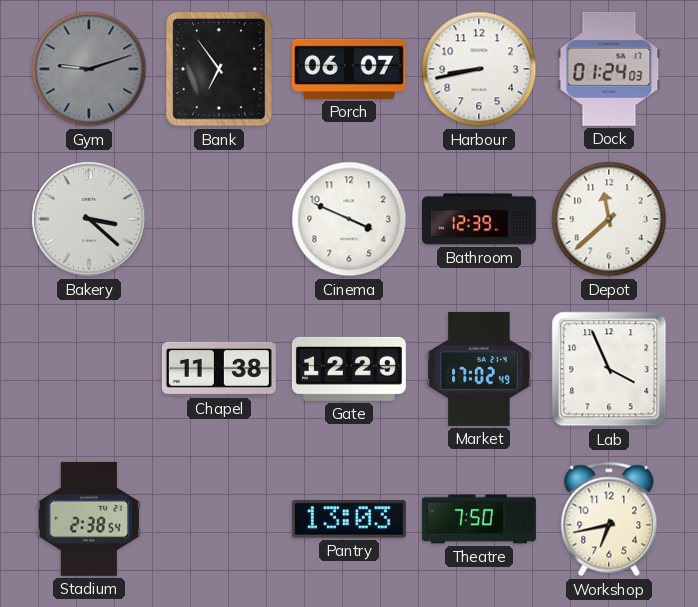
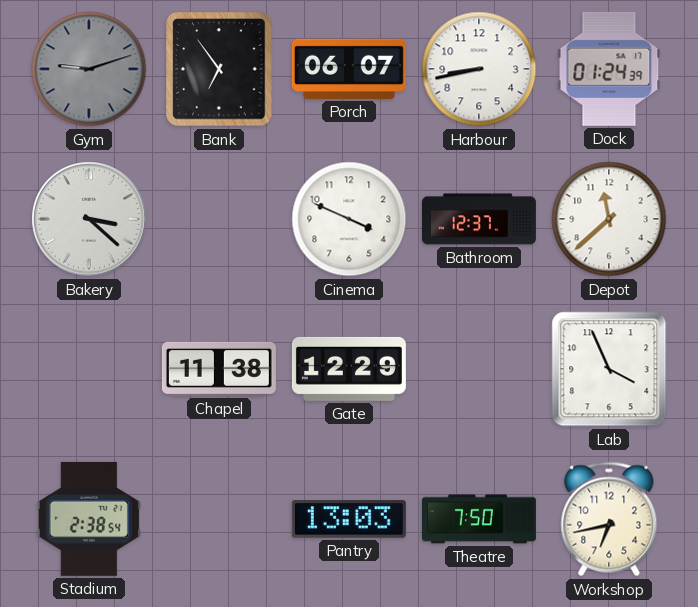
Dock: 01:24:03 -> 01:24:39
Bathroom: 12:39 -> 12:37
Market: 17:02 -> none
